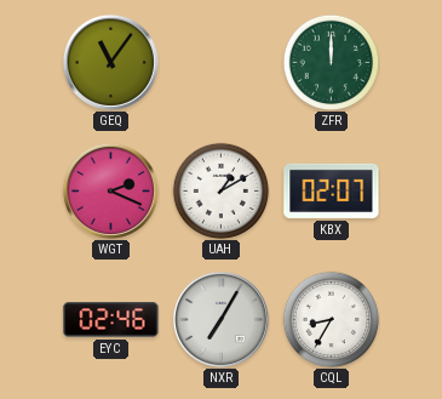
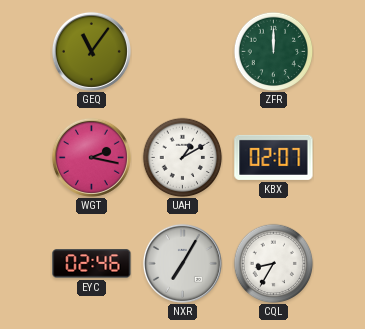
WGT: 2:19 -> 2:17
